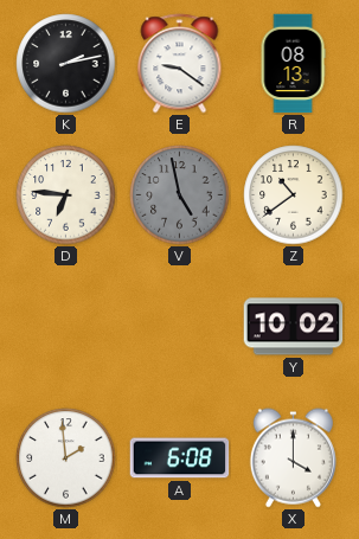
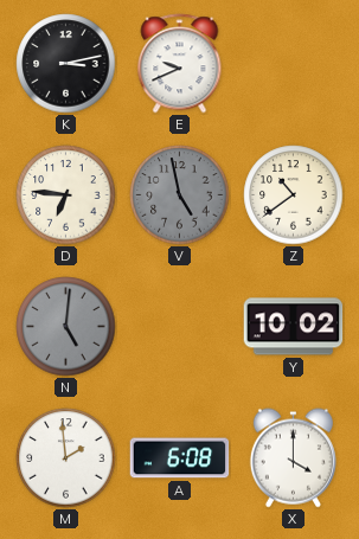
K: 2:13 -> 3:13
E: 9:21 -> 9:41
R: 08:13 -> none
N: none -> 5:01
